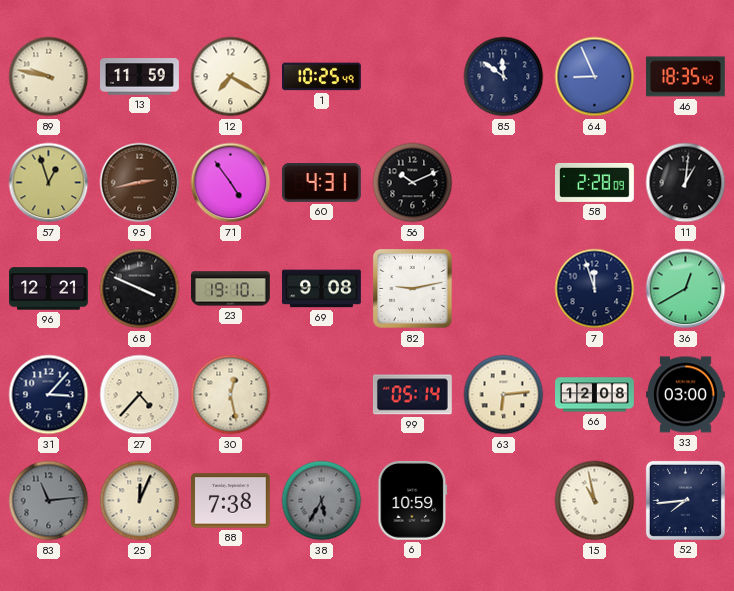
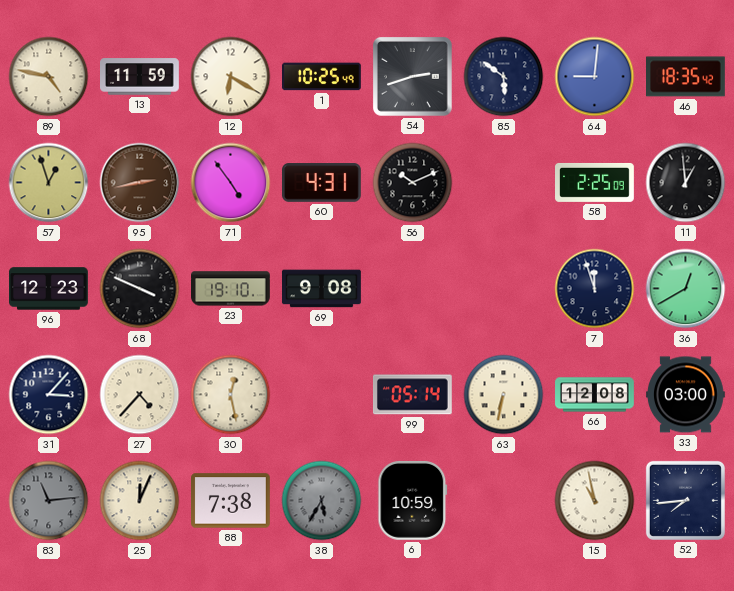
89: 9:47 -> 4:47
12: 7:20 -> 6:20
54: none -> 2:42
85: 11:51 -> 5:51
64: 8:56 -> 9:01
58: 2:28 -> 2:25
11: 1:01 -> 12:59
96: 12:21 -> 12:23
82: 9:13 -> none
63: 6:14 -> 6:32
